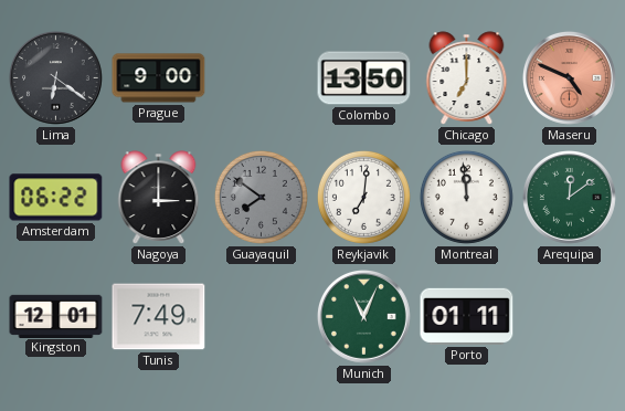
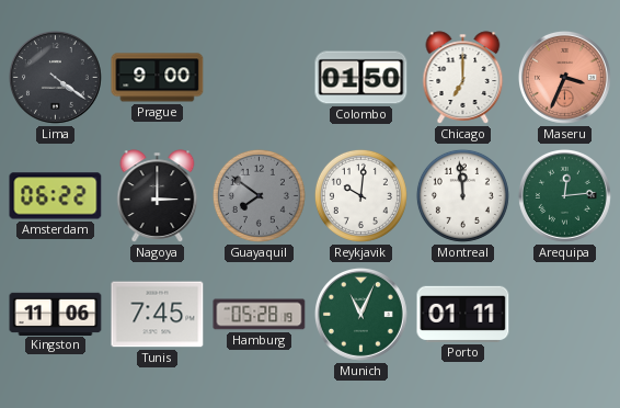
Lima: 6:21 -> 4:21
Colombo: 13:50 -> 01:50
Maseru: 4:49 -> 3:34
Reykjavik: 7:01 -> 10:01
Arequipa: 12:09 -> 12:14
Kingston: 12:01 -> 11:06
Tunis: 7:49 -> 7:45
Hamburg: none -> 05:28
